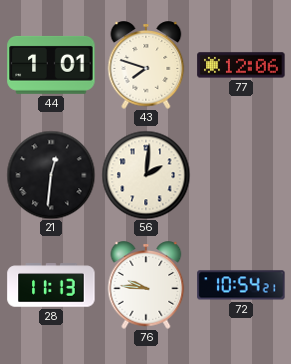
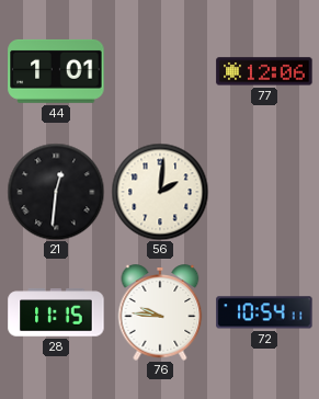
43: 7:48 -> none
28: 11:13 -> 11:15
72: 10:54:21 -> 10:54:11
